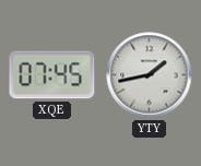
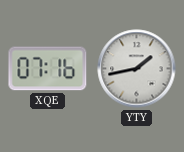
XQE: 07:45 -> 07:16
